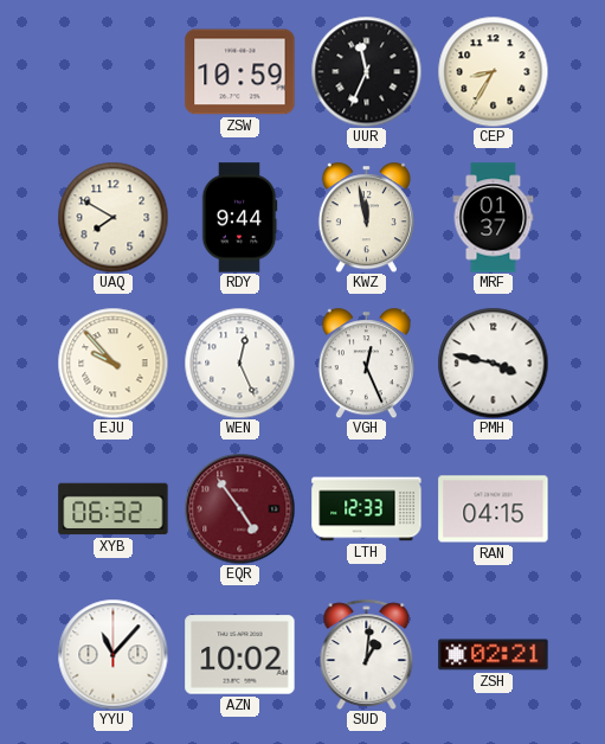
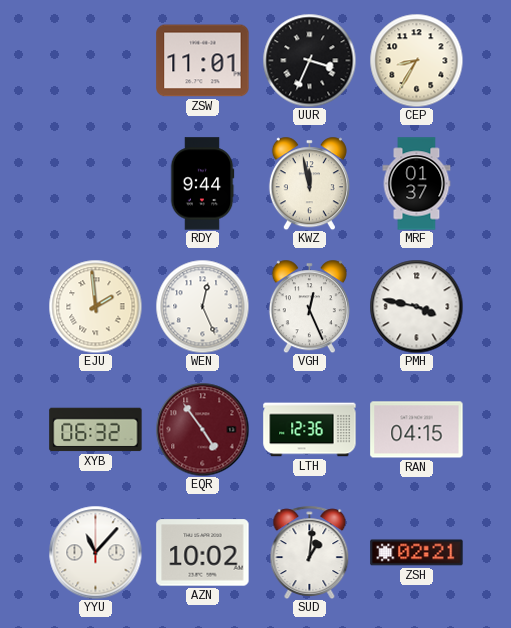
ZSW: 10:59 -> 11:01
UUR: 11:34 -> 3:34
UAQ: 7:50 -> none
EJU: 9:53 -> 1:59
LTH: 12:33 -> 12:36
